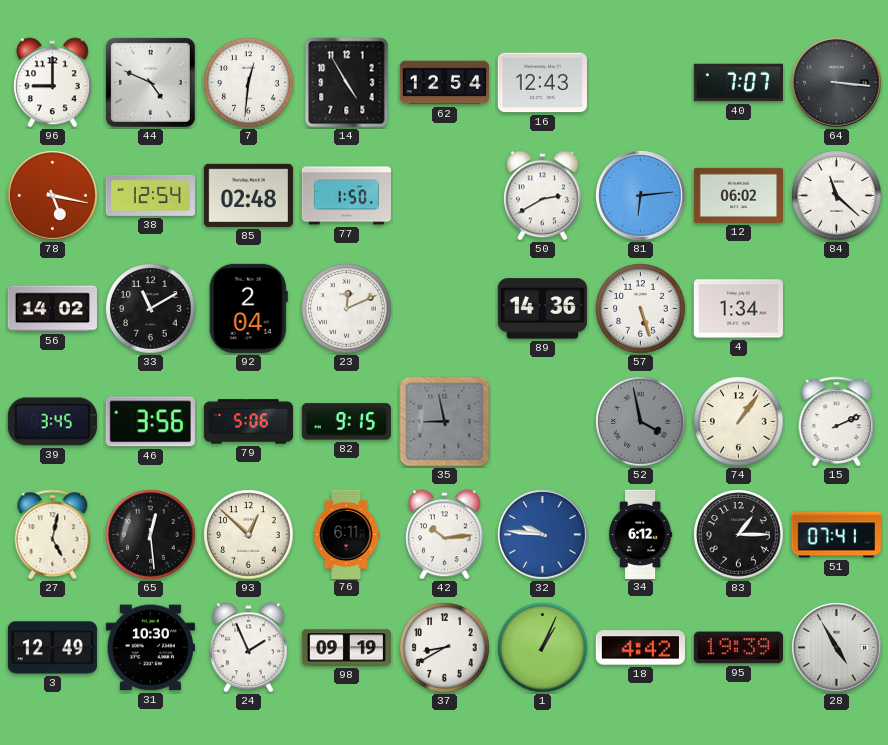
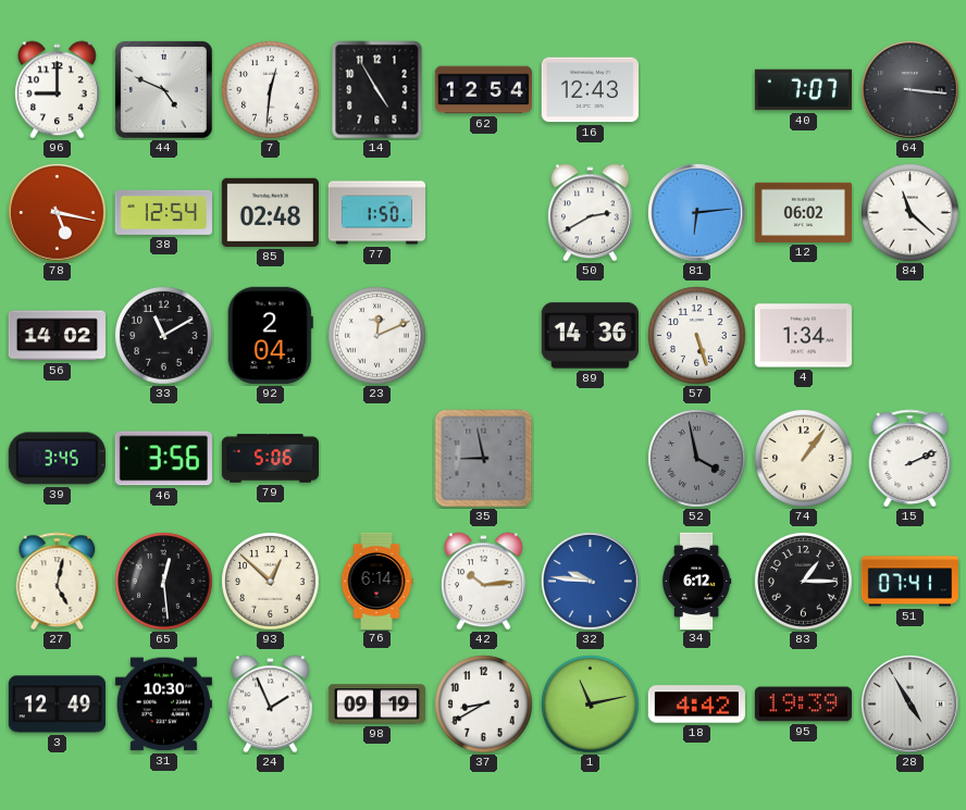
82: 9:15 -> none
76: 6:11 -> 6:14
1: 1:04 -> 11:13
